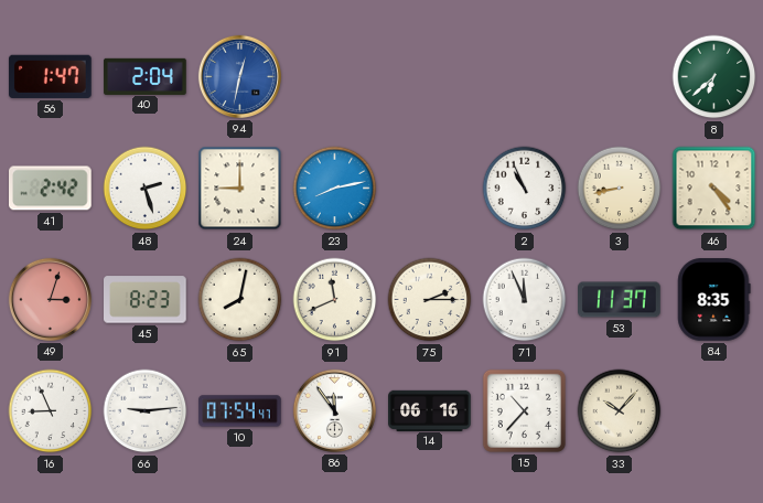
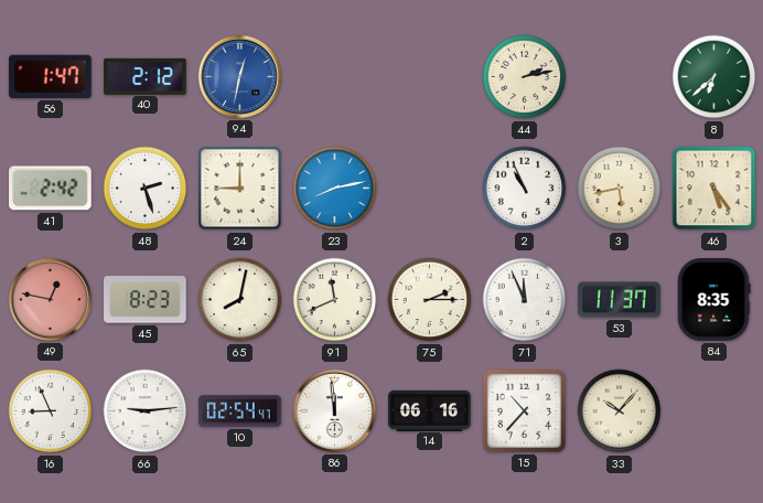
40: 2:04 -> 2:12
44: none -> 2:13
3: 8:43 -> 5:43
46: 4:24 -> 5:24
49: 3:03 -> 12:47
10: 07:54 -> 02:54
86: 11:54 -> 11:59
